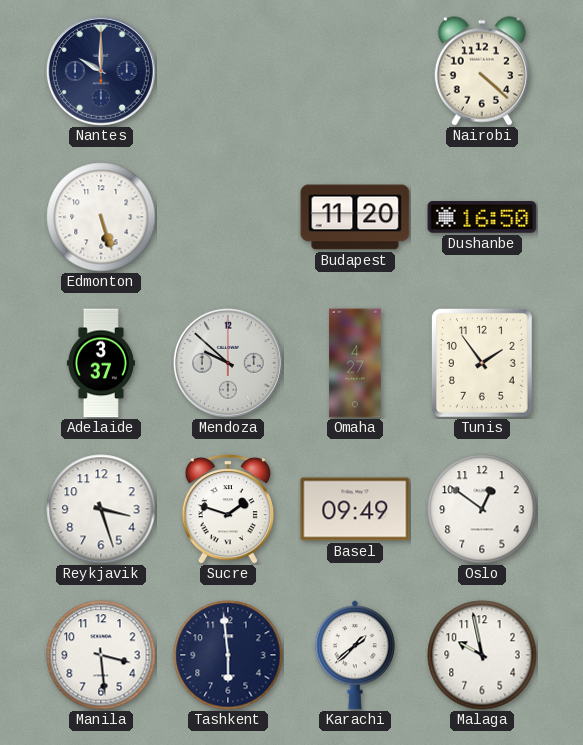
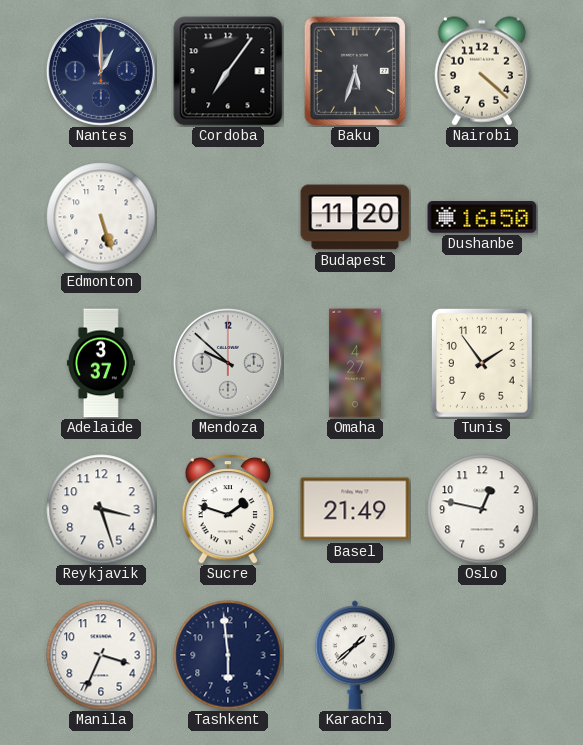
Nantes: 10:00 -> 1:00
Cordoba: none -> 7:06
Baku: none -> 5:33
Basel: 09:49 -> 21:49
Oslo: 12:51 -> 12:47
Manila: 3:29 -> 3:34
Malaga: 9:58 -> none
